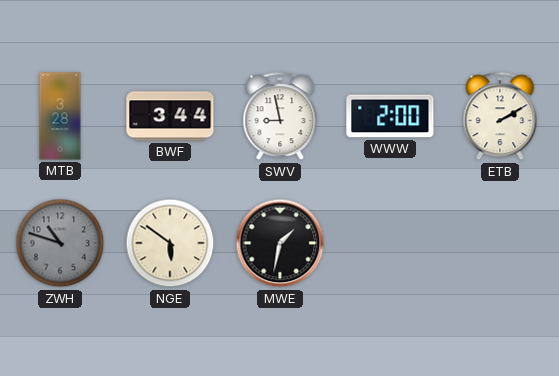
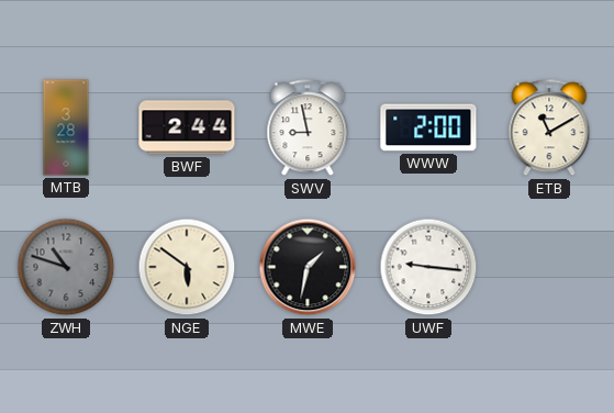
BWF: 3:44 -> 2:44
ETB: 2:10 -> 11:10
UWF: none -> 9:16
